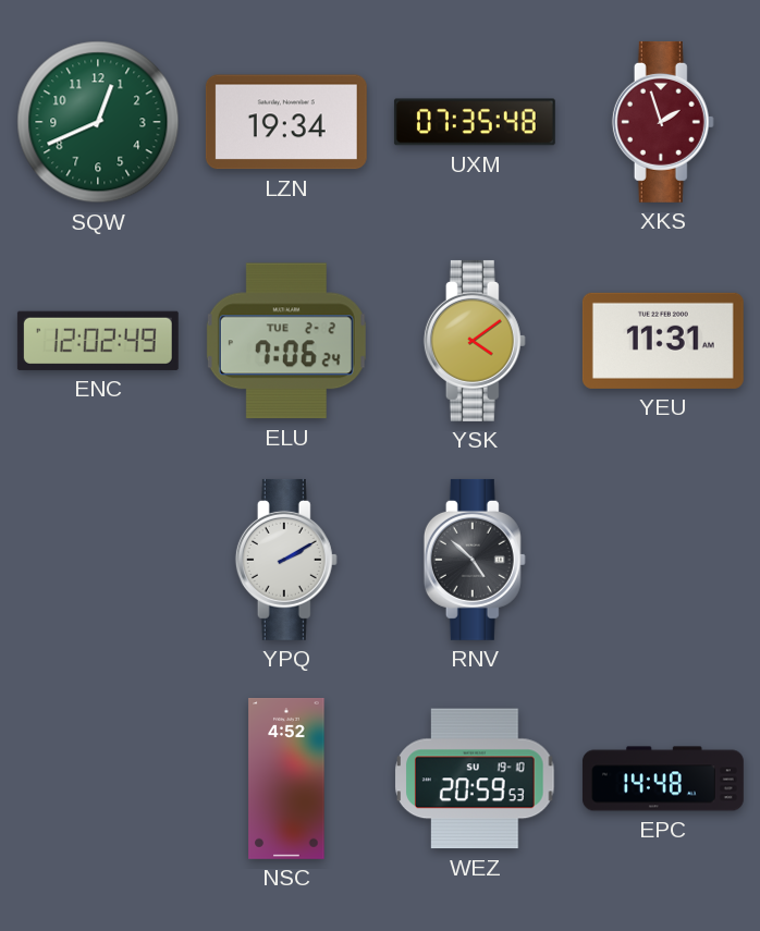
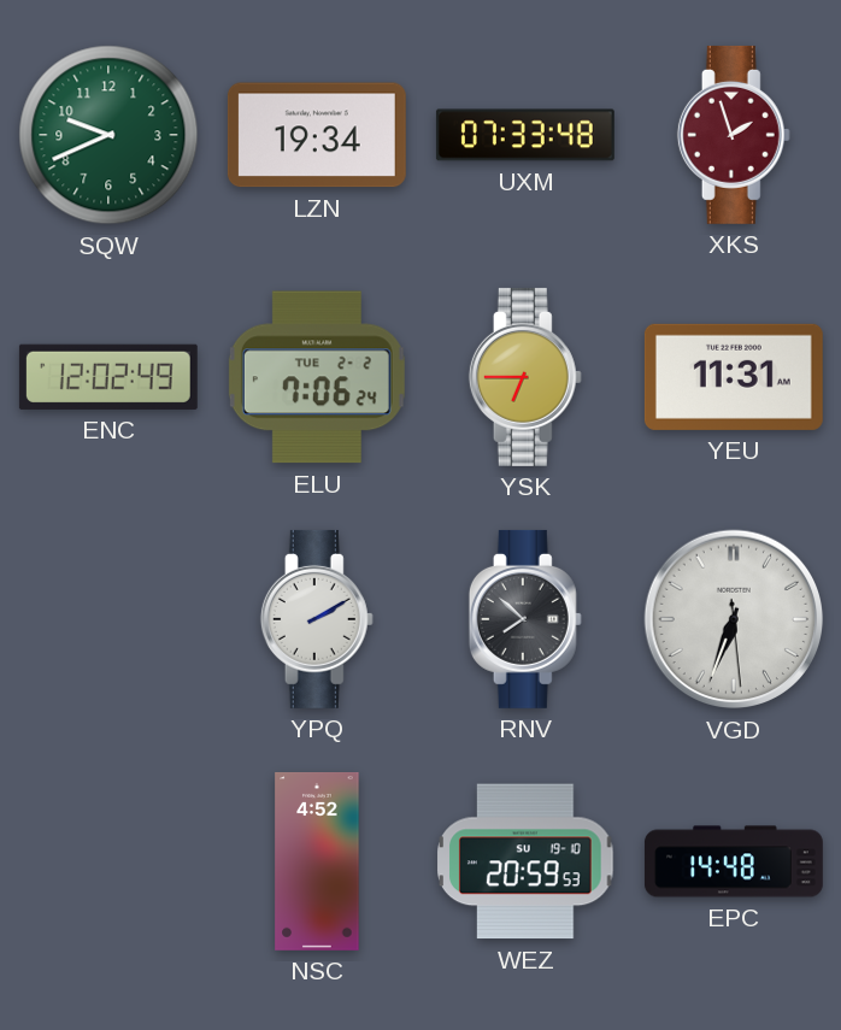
SQW: 12:41 -> 9:41
UXM: 07:35 -> 07:33
YSK: 4:09 -> 6:45
RNV: 4:52 -> 7:52
VGD: none -> 6:33
